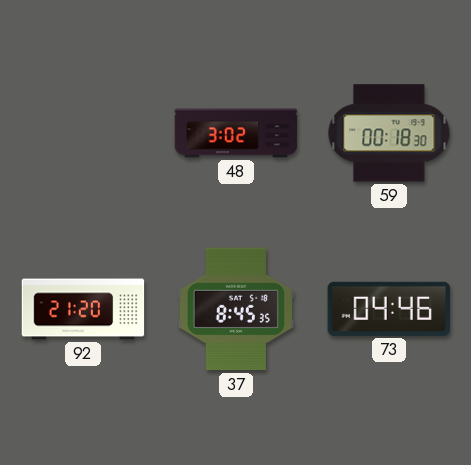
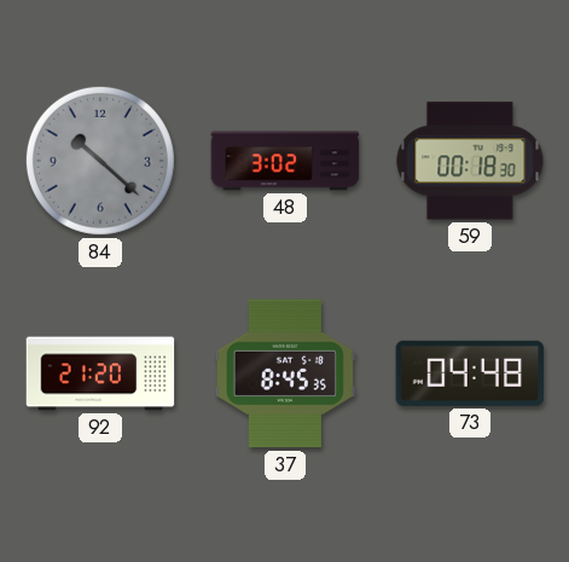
84: none -> 10:22
73: 04:46 -> 04:48
